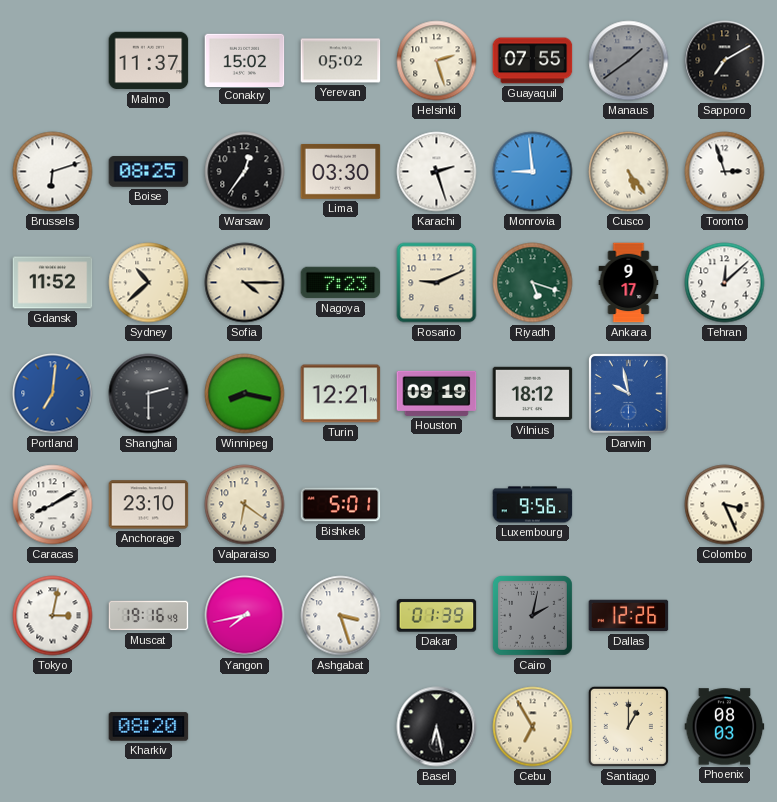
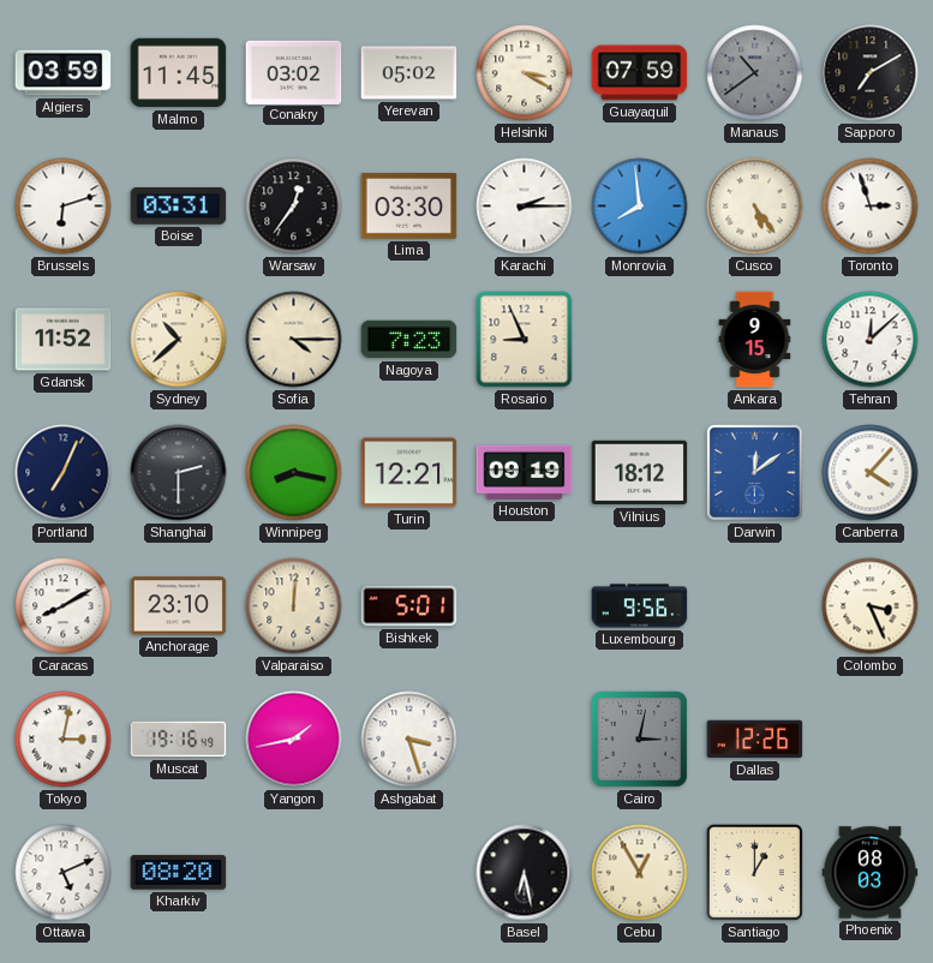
Algiers: none -> 03:59
Malmo: 11:37 -> 11:45
Conakry: 15:02 -> 03:02
Helsinki: 2:27 -> 3:20
Guayaquil: 07:55 -> 07:59
Manaus: 1:39 -> 10:39
Boise: 08:25 -> 03:31
Karachi: 2:27 -> 2:15
Monrovia: 8:59 -> 7:59
Rosario: 9:11 -> 8:56
Riyadh: 5:18 -> none
Ankara: 9:17 -> 9:15
Portland: 7:01 -> 7:04
Portland dial: blue -> navy
Darwin: 9:58 -> 12:09
Canberra: none -> 4:07
Valparaiso: 6:21 -> 12:01
Yangon: 7:43 -> 1:43
Dakar: 01:39 -> none
Cairo: 2:02 -> 3:02
Ottawa: none -> 5:11
Cebu: 6:55 -> 12:55
